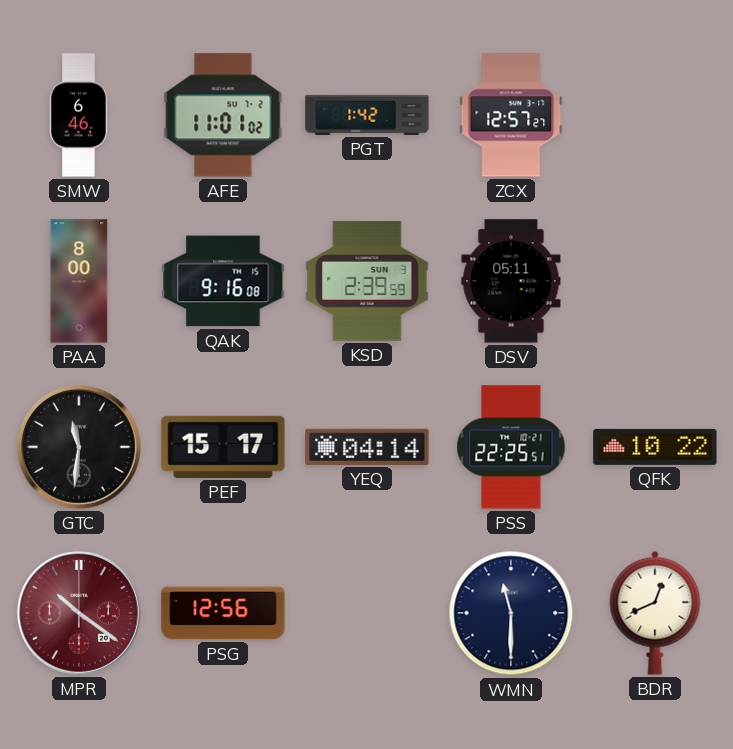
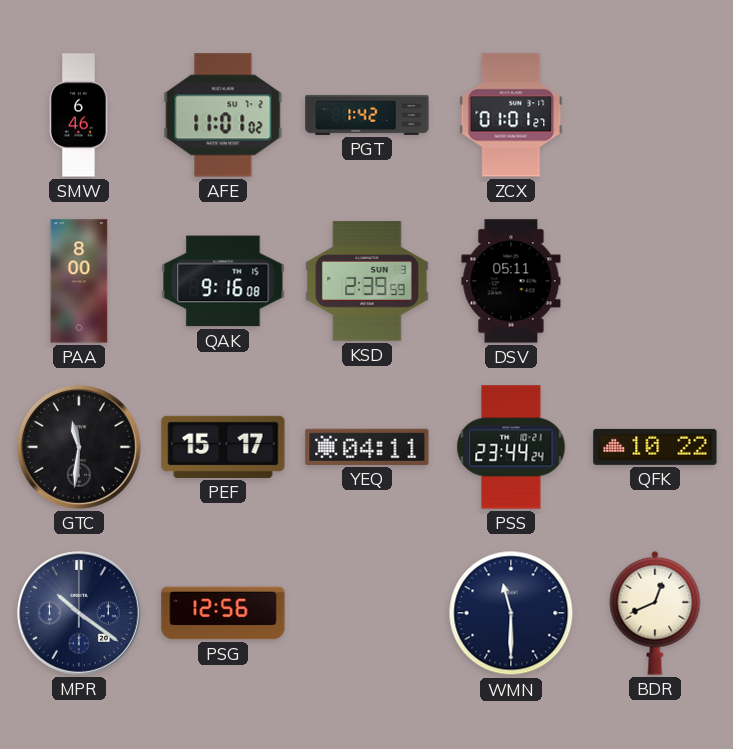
ZCX: 12:57 -> 01:01
YEQ: 04:14 -> 04:11
PSS: 22:25 -> 23:44
MPR dial: burgundy -> navy
